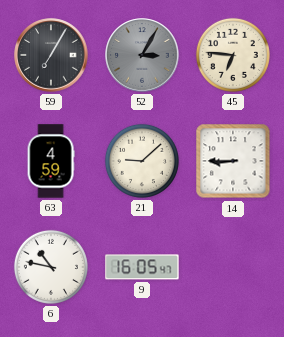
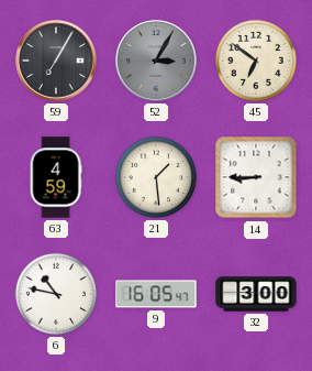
45: 6:46 -> 6:51
21: 9:08 -> 1:29
32: none -> 3:00
